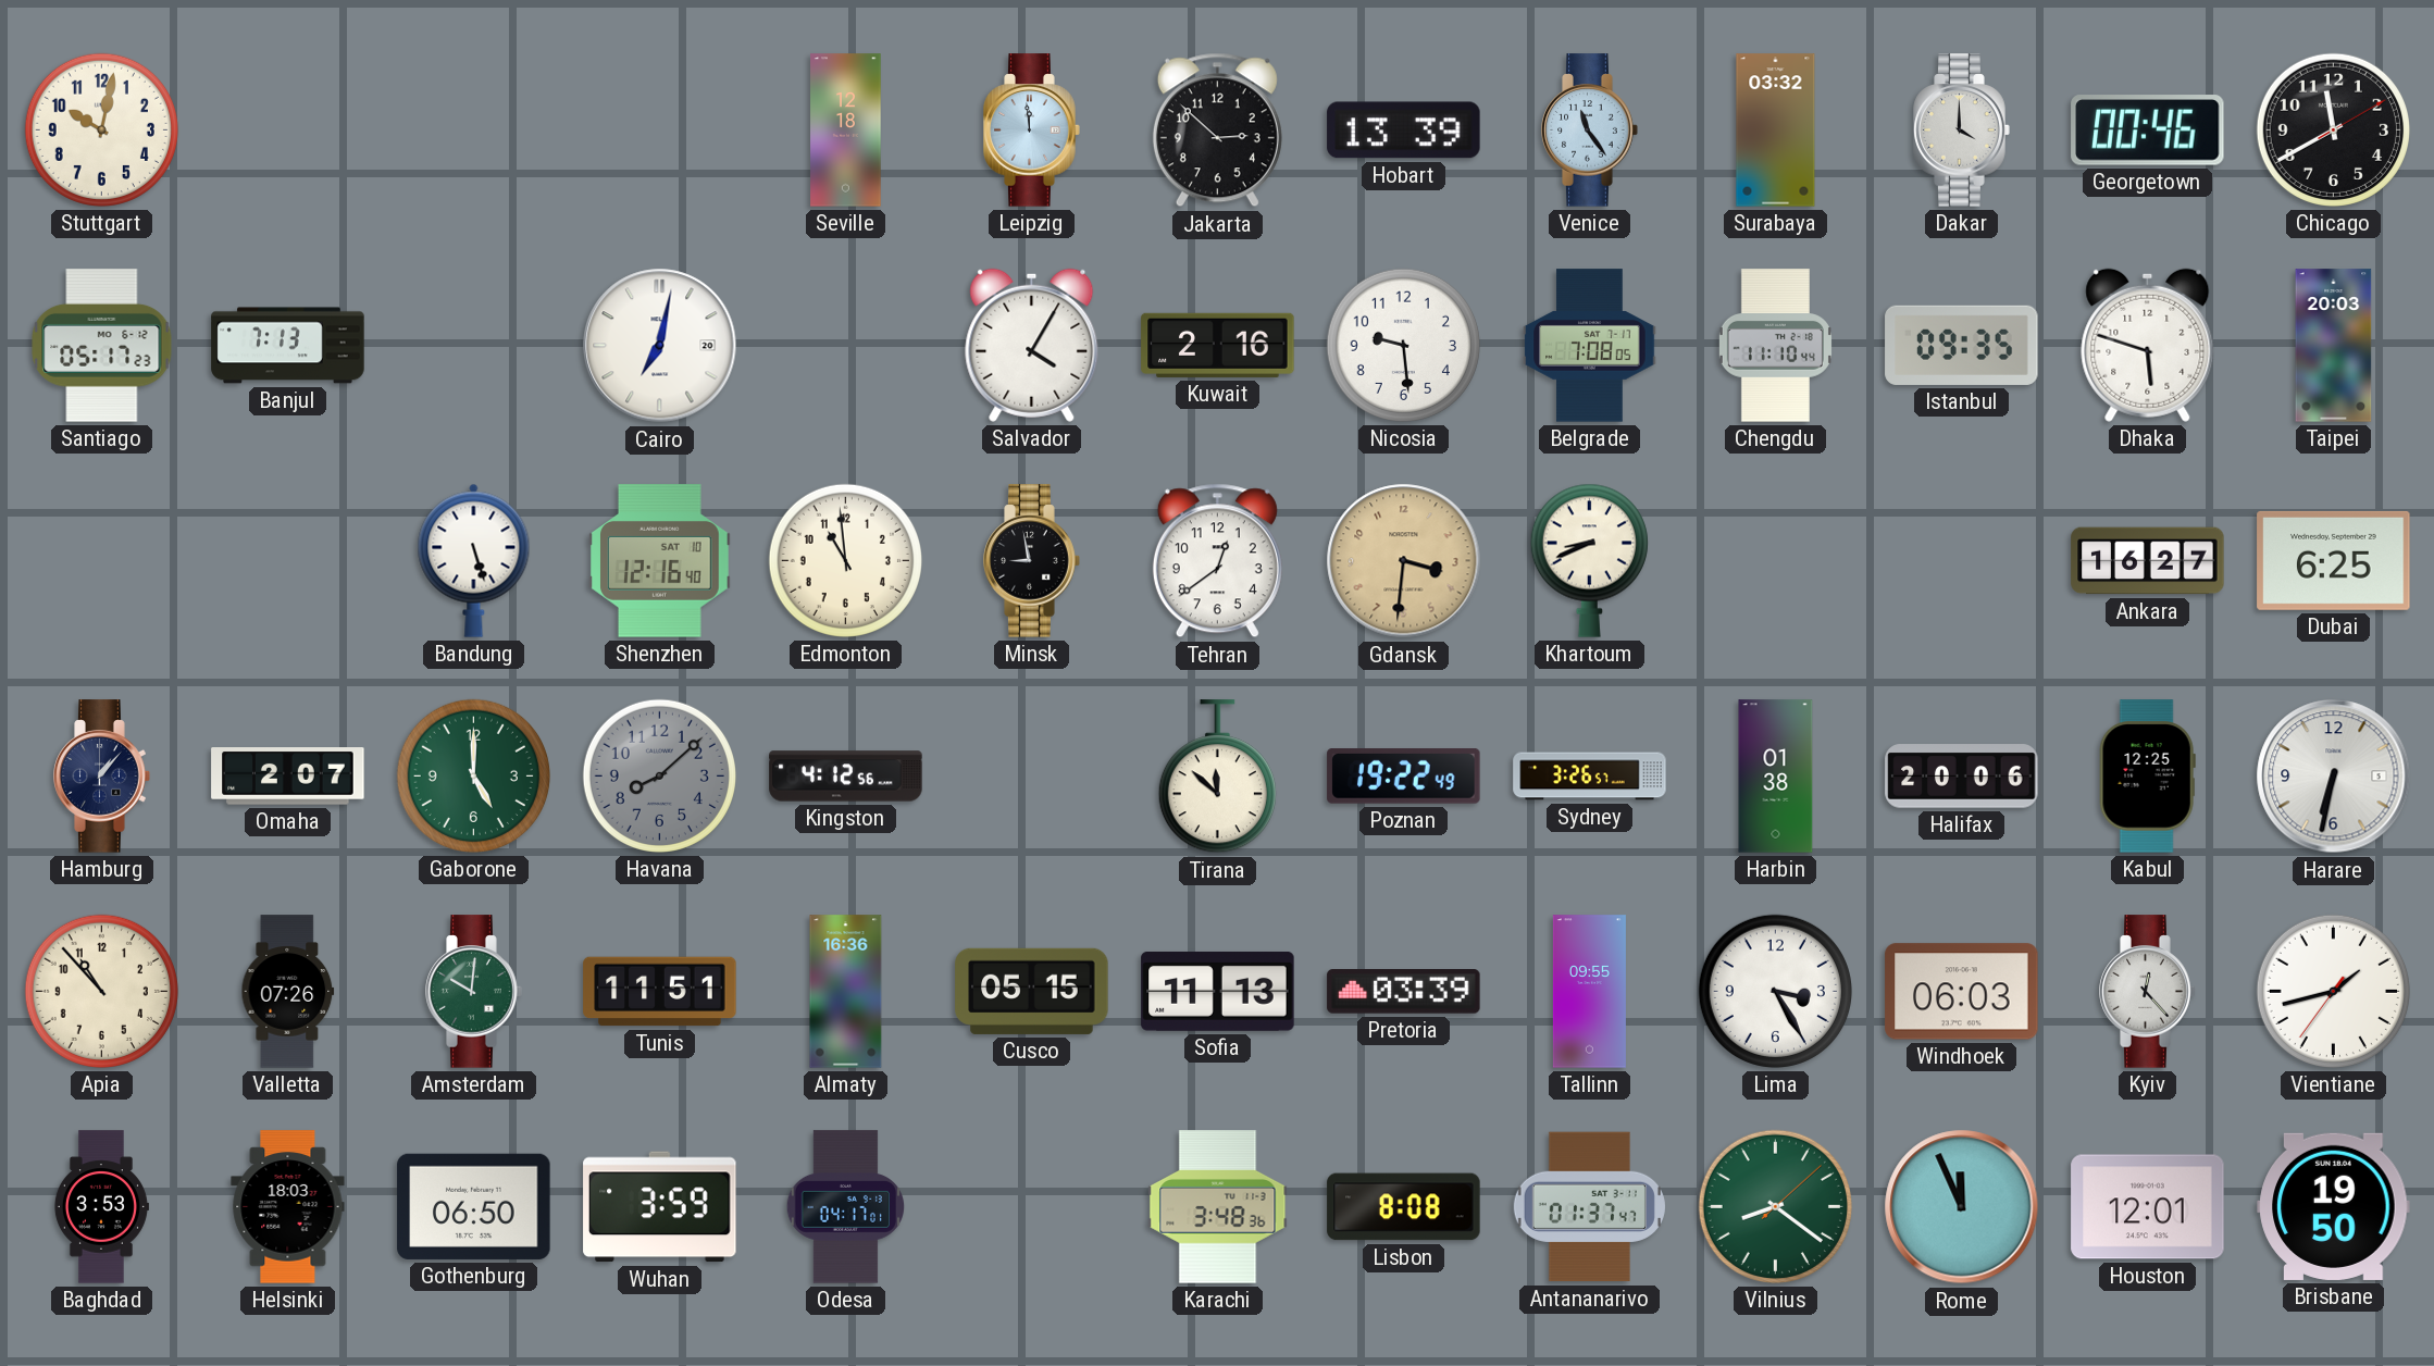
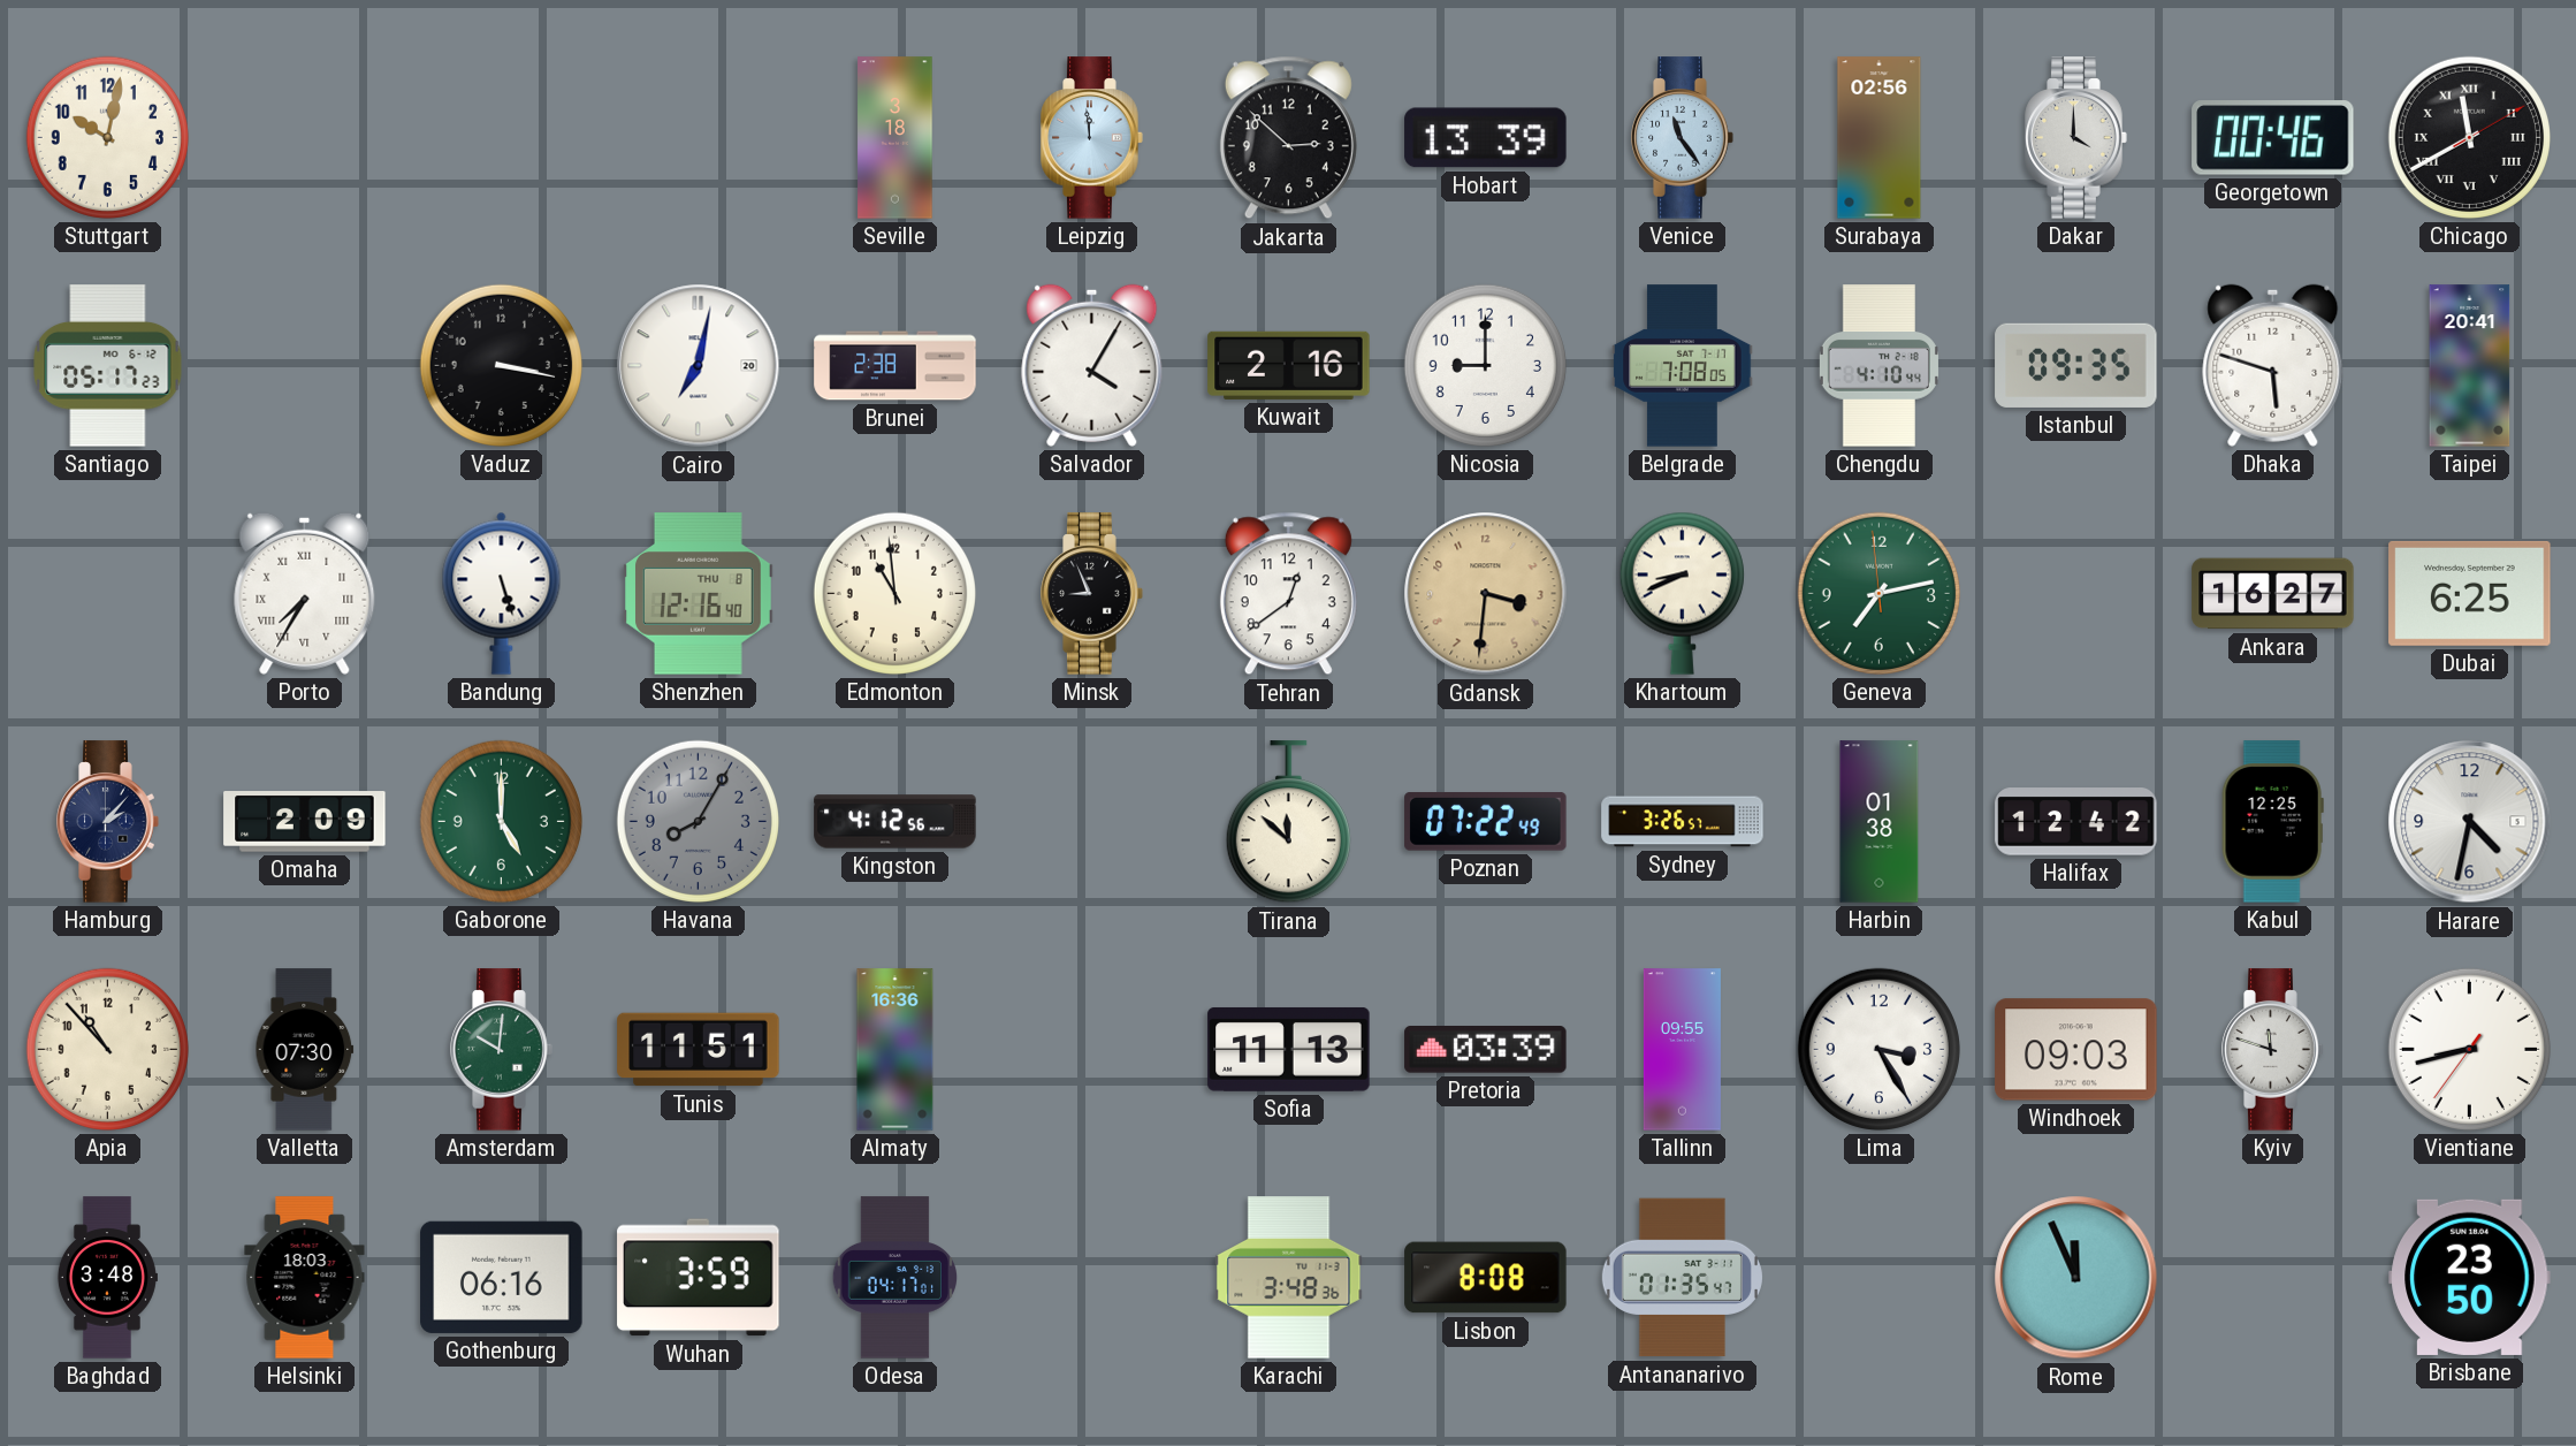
Seville: 12:18 -> 3:18
Surabaya: 03:32 -> 02:56
Chicago numerals: Arabic -> Roman
Banjul: 7:13 -> none
Vaduz: none -> 3:17
Brunei: none -> 2:38
Nicosia: 9:29 -> 9:00
Chengdu: 11:10 -> 4:10
Taipei: 20:03 -> 20:41
Porto: none -> 7:35
Shenzhen date: SAT 10 -> THU 8
Minsk: 8:58 -> 8:56
Geneva: none -> 7:12
Hamburg: 1:07 -> 2:07
Omaha: 2:07 -> 2:09
Havana: 8:08 -> 8:05
Poznan: 19:22 -> 07:22
Halifax: 20:06 -> 12:42
Harare: 6:32 -> 4:32
Valletta: 07:26 -> 07:30
Cusco: 05:15 -> none
Windhoek: 06:03 -> 09:03
Kyiv: 12:23 -> 11:48
Vientiane: 1:42 -> 8:42
Baghdad: 3:53 -> 3:48
Gothenburg: 06:50 -> 06:16
Antananarivo: 01:37 -> 01:35
Vilnius: 8:21 -> none
Houston: 12:01 -> none
Brisbane: 19:50 -> 23:50
